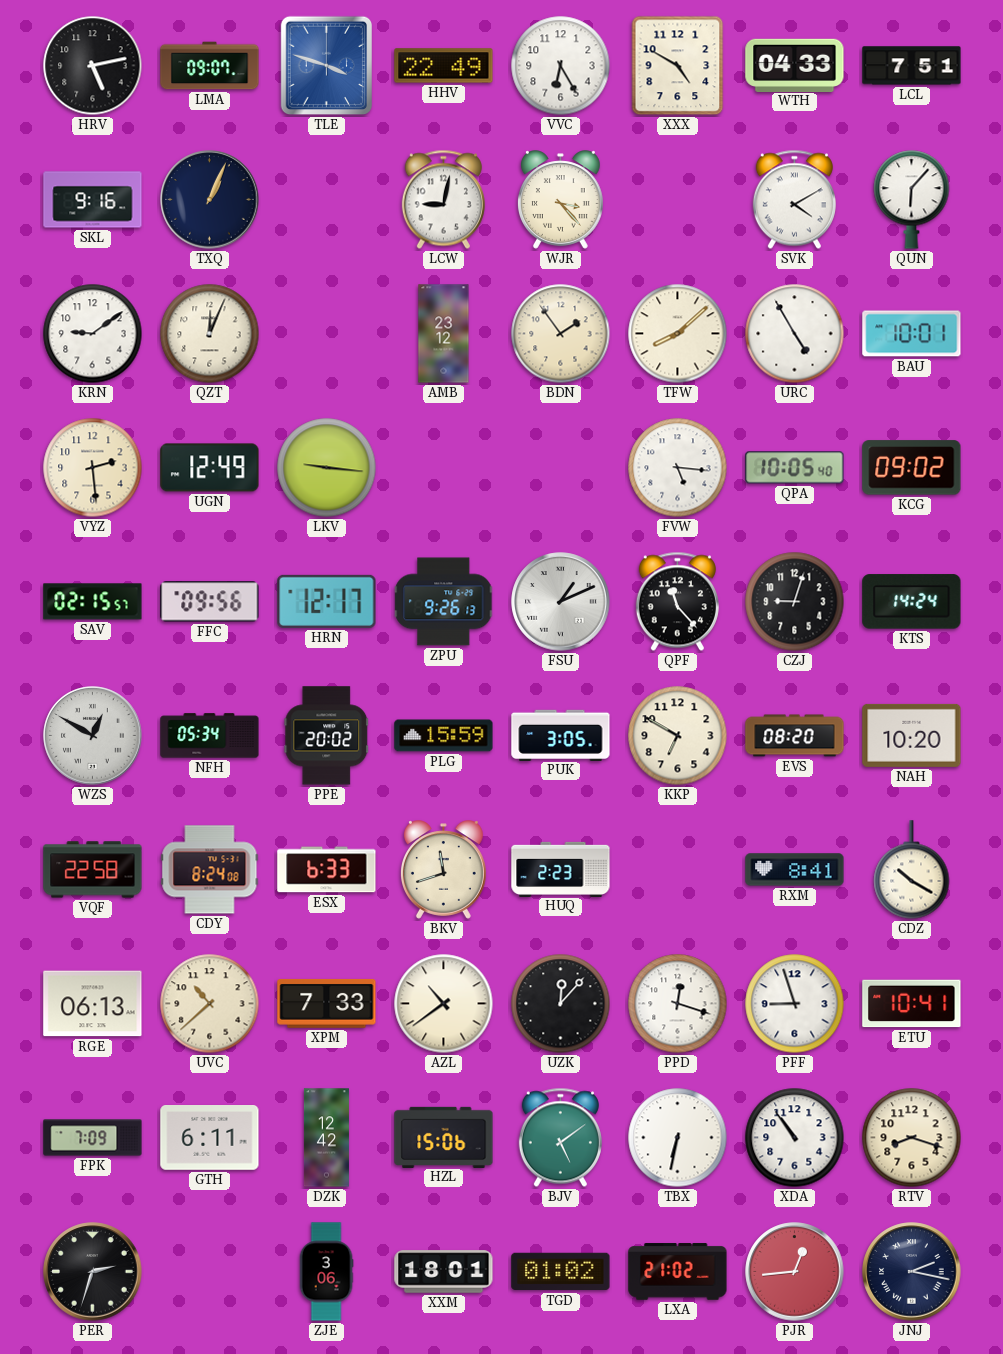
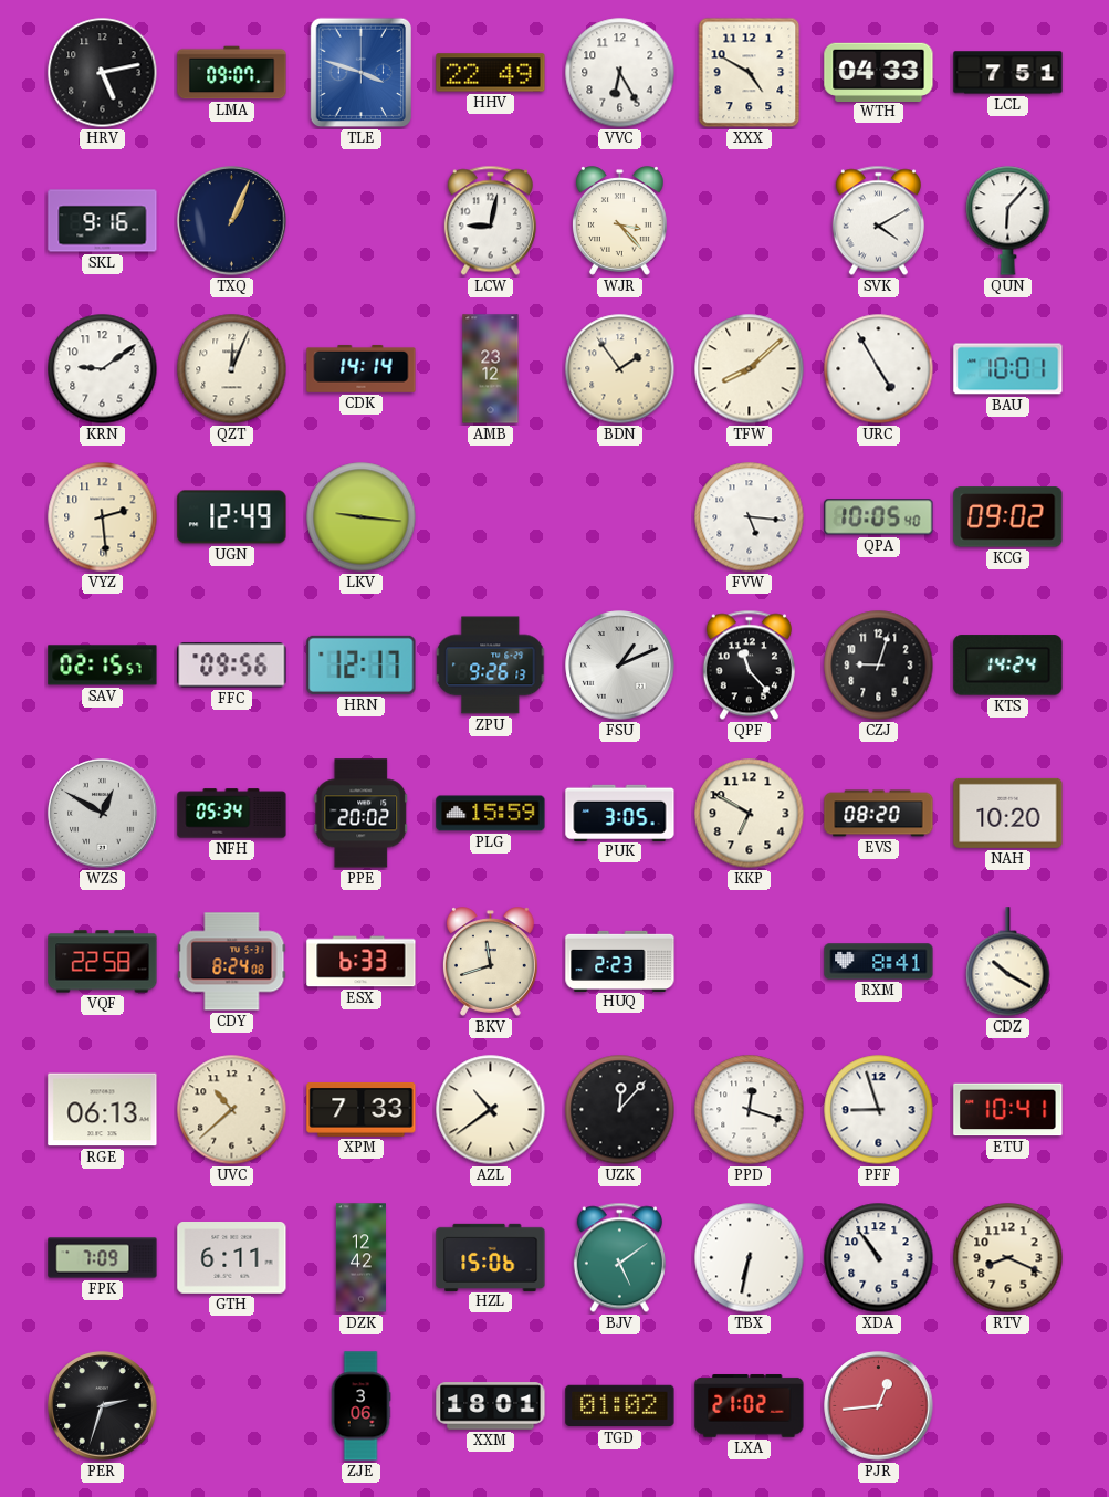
CDK: none -> 14:14
RTV: 8:18 -> 8:19
JNJ: 2:17 -> none
